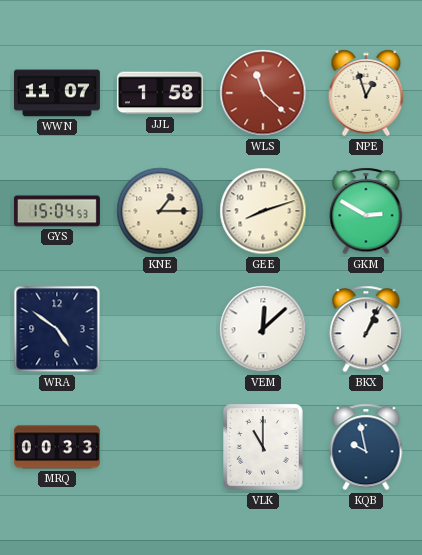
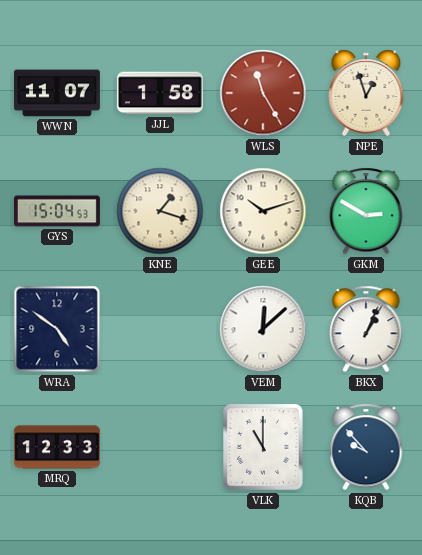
WLS: 11:22 -> 11:25
KNE: 1:15 -> 1:18
GEE: 8:12 -> 10:12
MRQ: 00:33 -> 12:33
KQB: 9:58 -> 9:53
